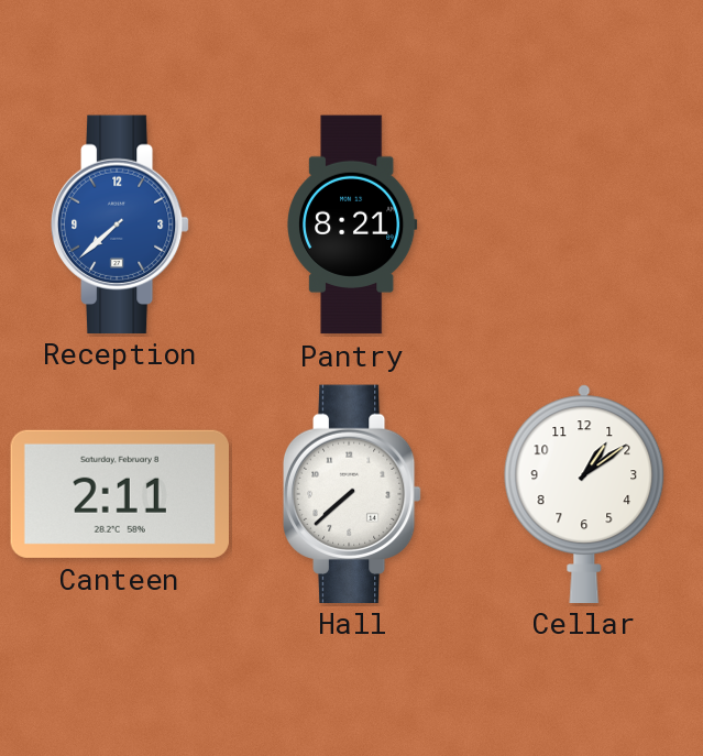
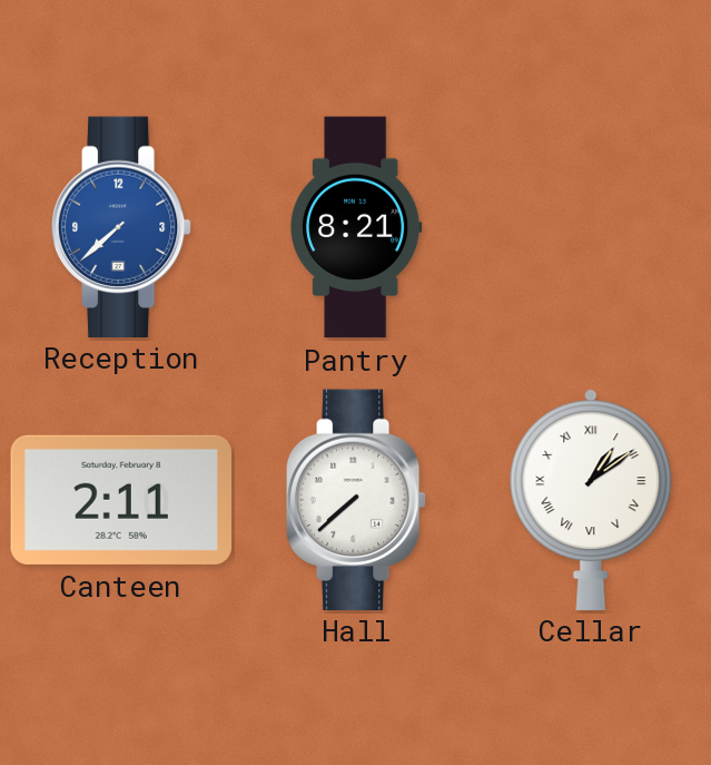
Cellar numerals: Arabic -> Roman
